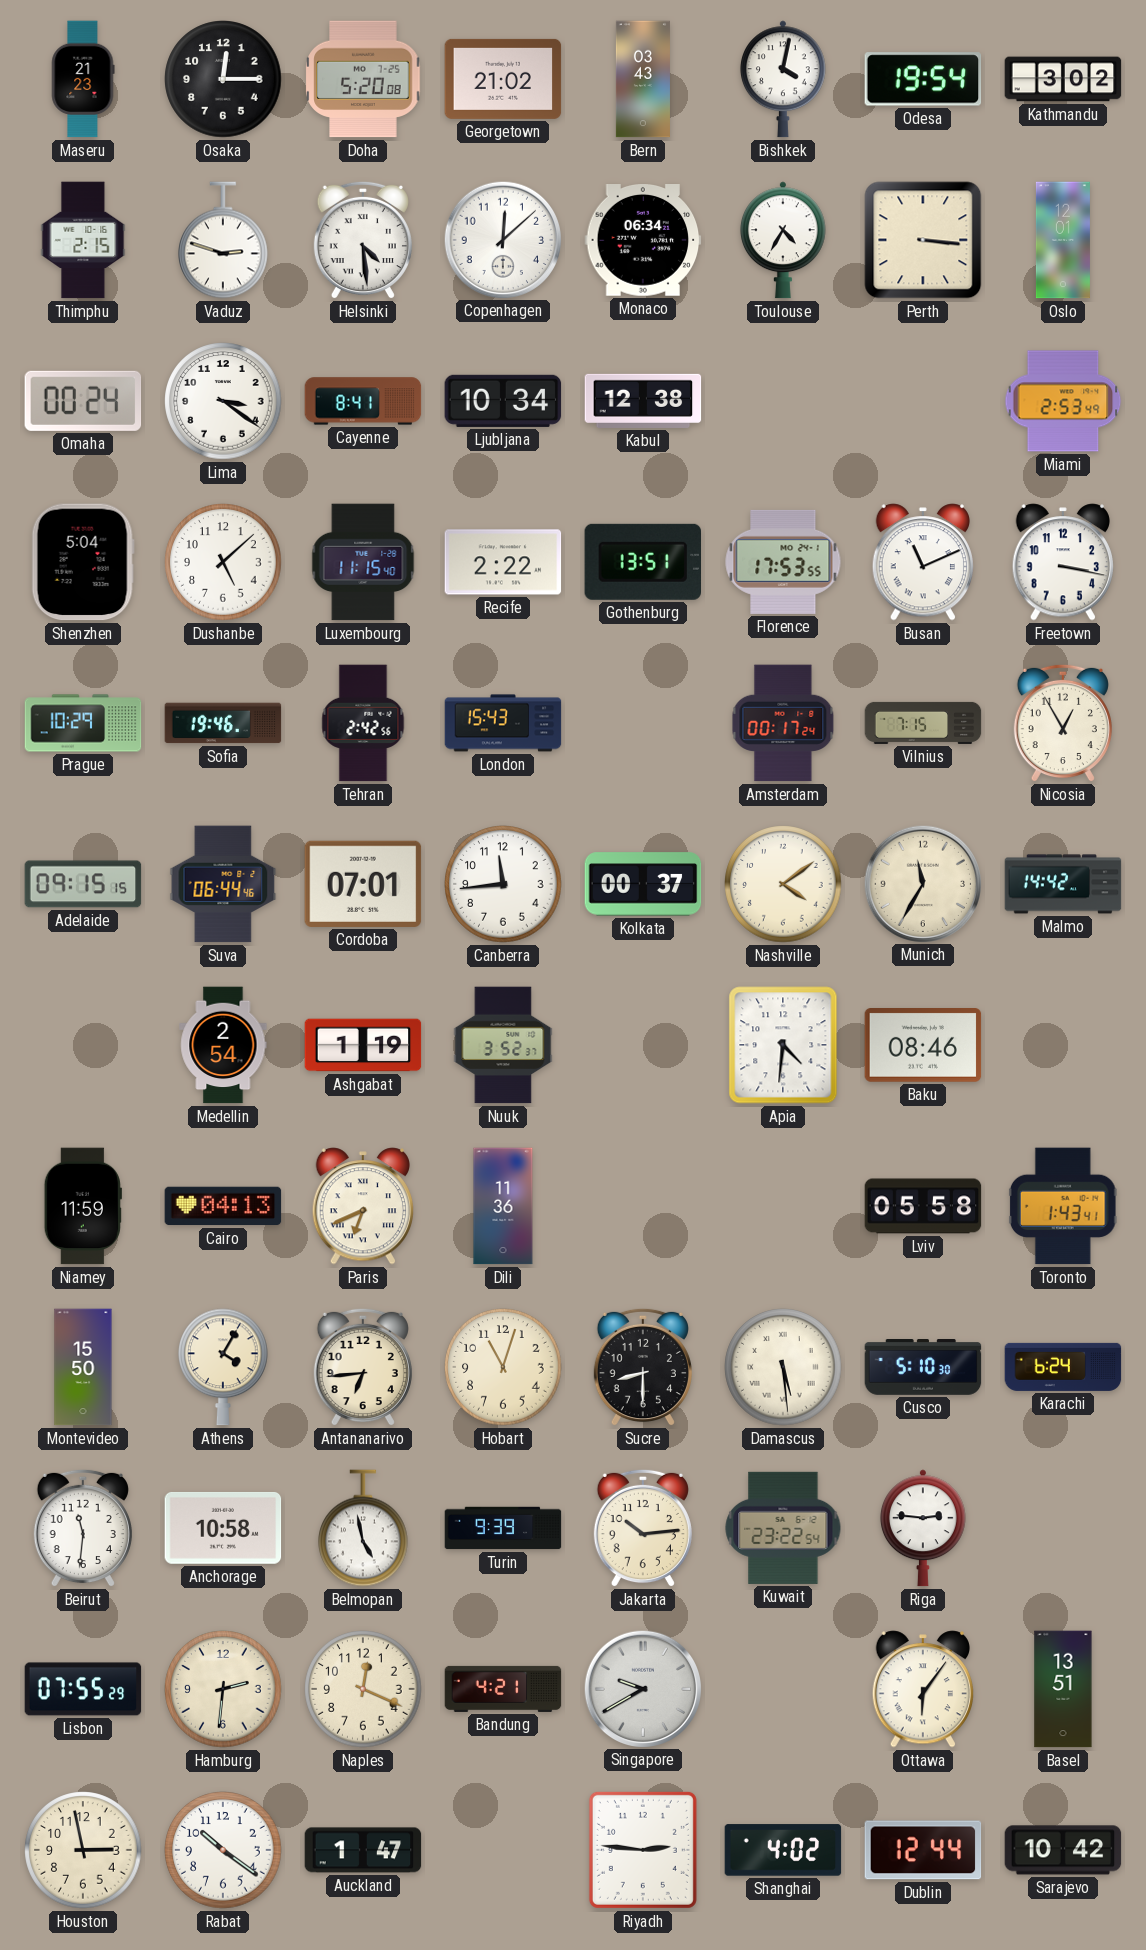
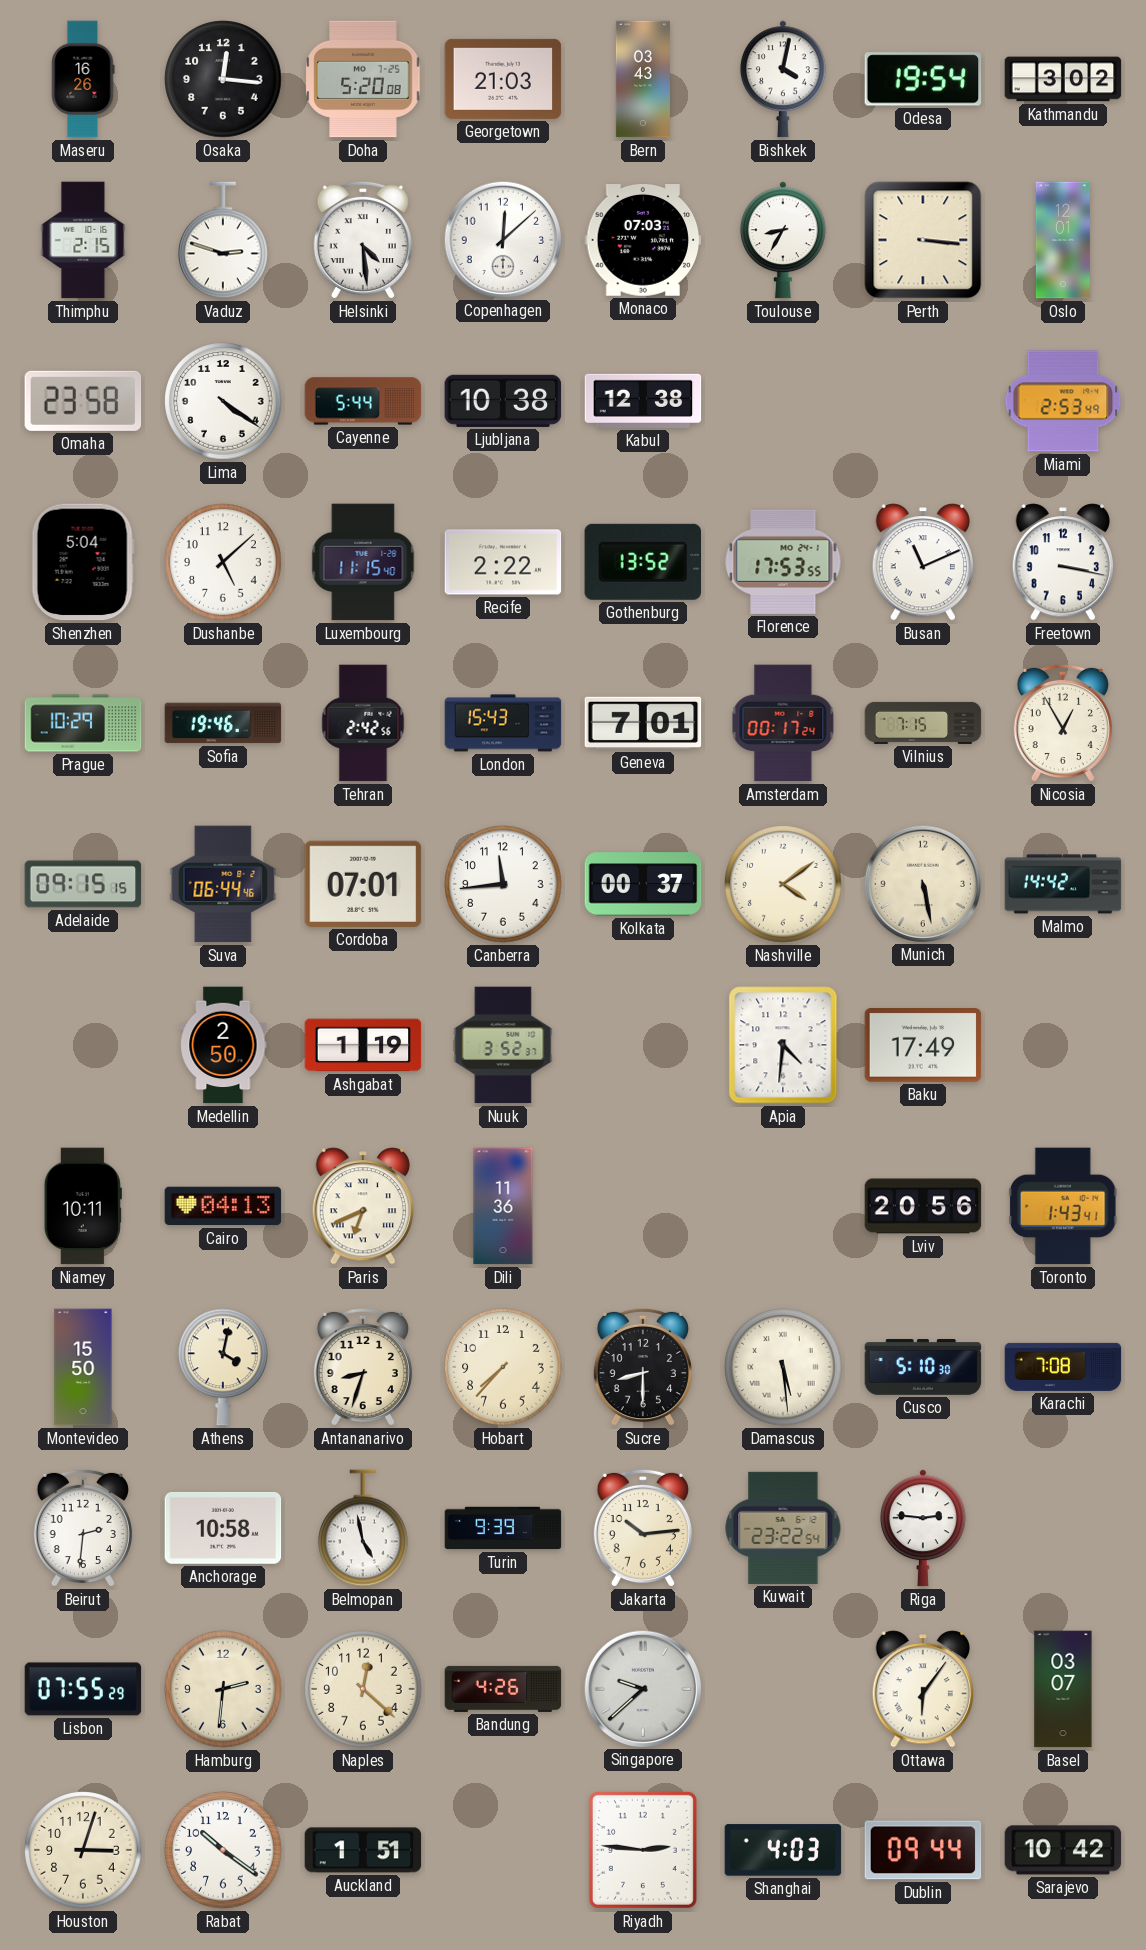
Maseru: 21:23 -> 16:26
Osaka: 12:15 -> 12:16
Georgetown: 21:02 -> 21:03
Monaco: 06:34 -> 07:03
Toulouse: 4:35 -> 8:35
Omaha: 00:24 -> 23:58
Lima: 3:21 -> 4:21
Cayenne: 8:41 -> 5:44
Ljubljana: 10:34 -> 10:38
Gothenburg: 13:51 -> 13:52
Geneva: none -> 7:01
Munich: 11:35 -> 5:28
Medellin: 2:54 -> 2:50
Baku: 08:46 -> 17:49
Niamey: 11:59 -> 10:11
Lviv: 05:58 -> 20:56
Athens: 4:05 -> 4:02
Antananarivo: 6:44 -> 8:33
Hobart: 11:03 -> 7:37
Karachi: 6:24 -> 7:08
Beirut: 11:31 -> 2:31
Naples: 12:19 -> 12:22
Bandung: 4:21 -> 4:26
Singapore: 9:40 -> 9:38
Basel: 13:51 -> 03:07
Houston: 2:58 -> 3:03
Auckland: 1:47 -> 1:51
Shanghai: 4:02 -> 4:03
Dublin: 12:44 -> 09:44
